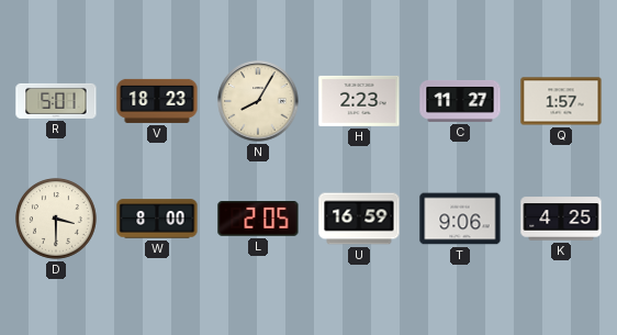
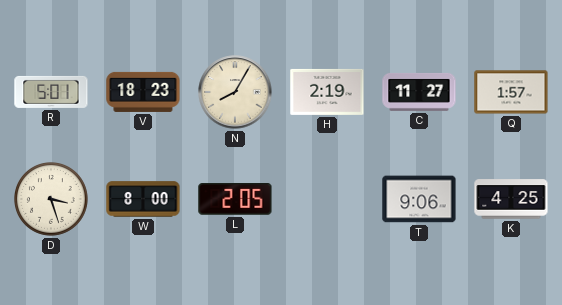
H: 2:23 -> 2:19
D: 3:30 -> 3:27
U: 16:59 -> none
